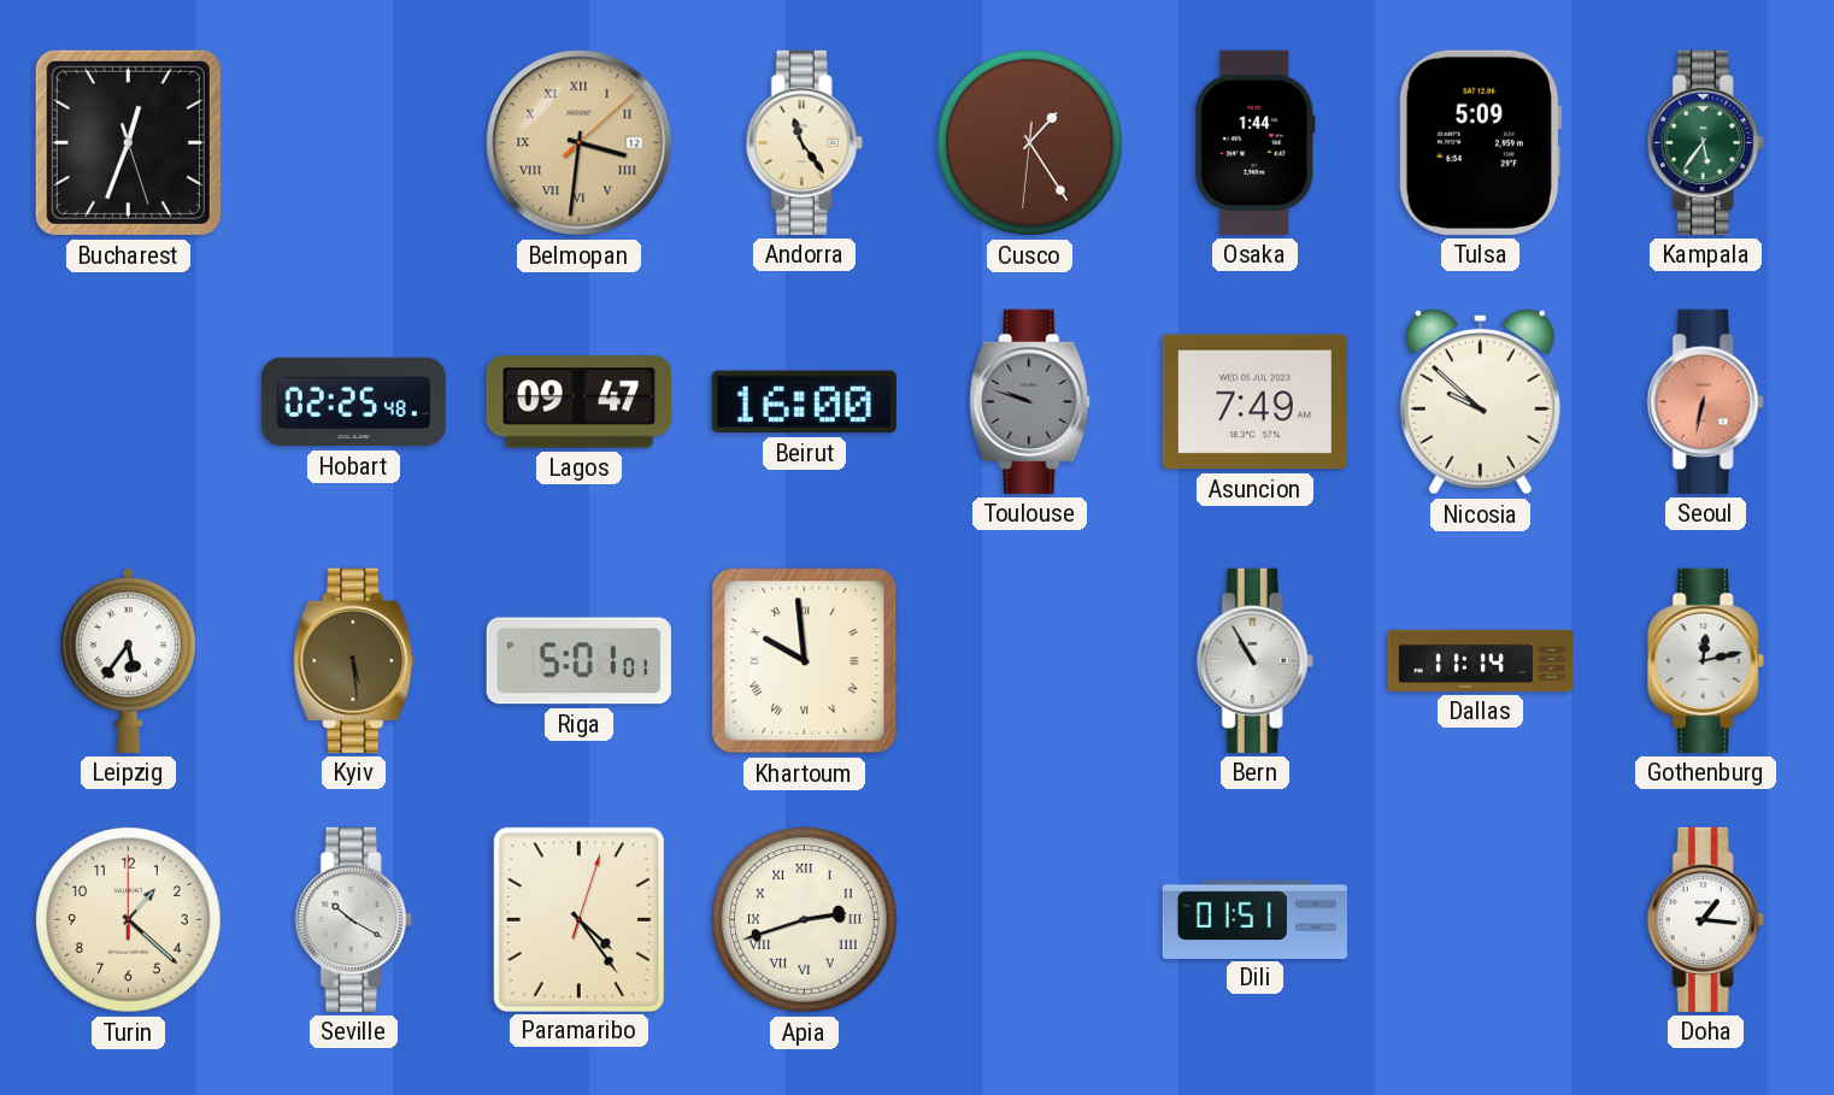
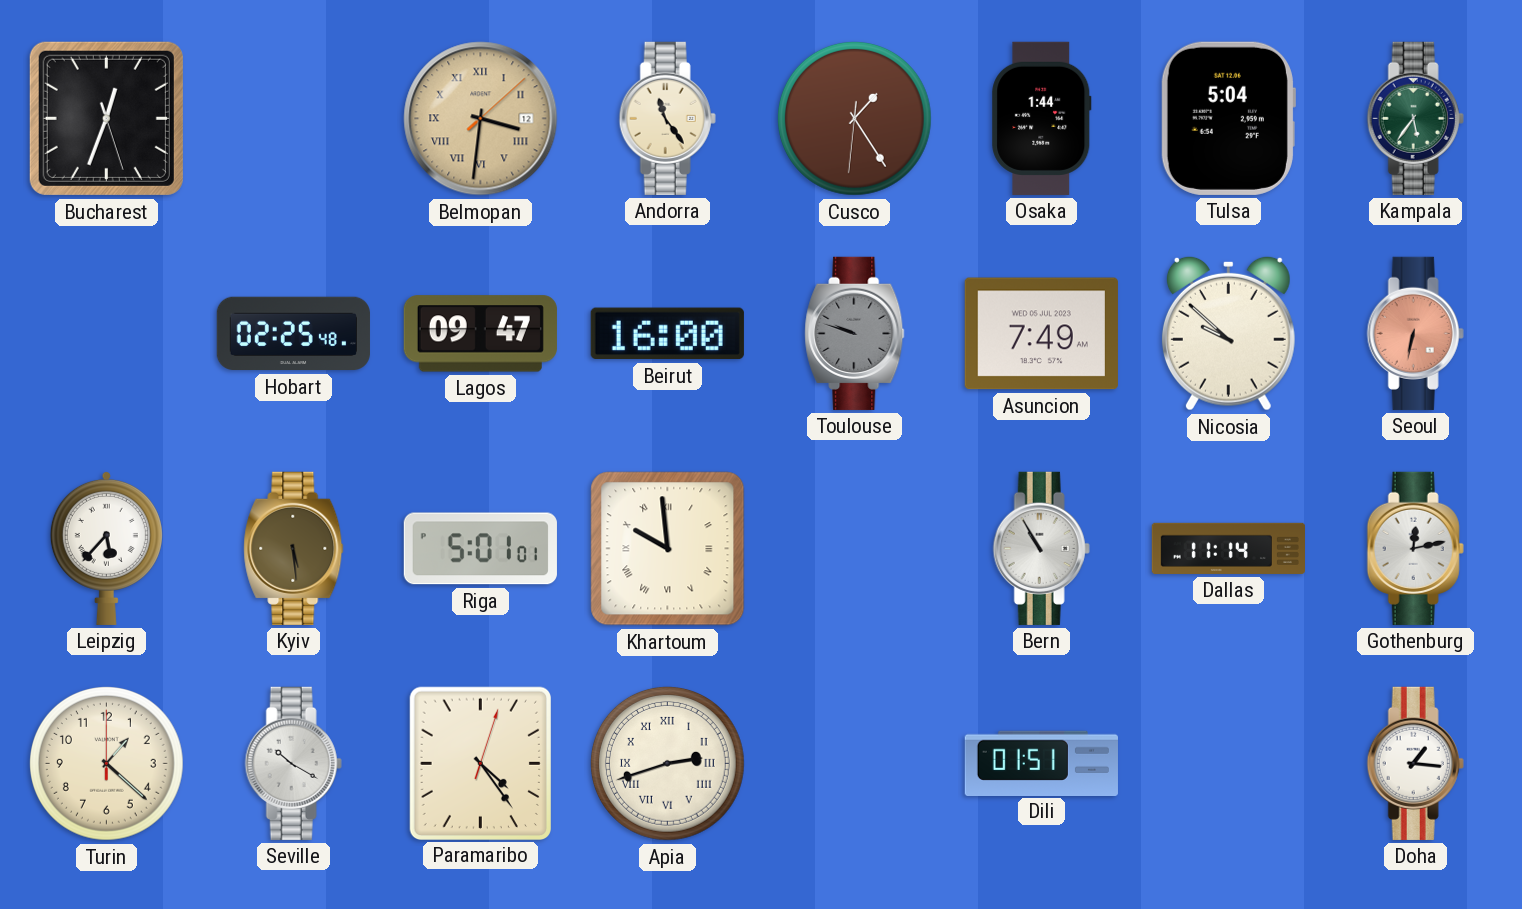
Tulsa: 5:09 -> 5:04
Leipzig: 5:36 -> 5:37
